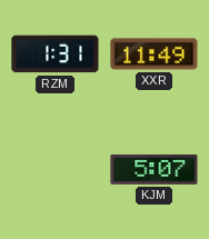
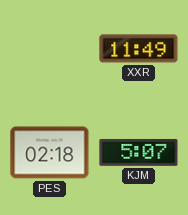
RZM: 1:31 -> none
PES: none -> 02:18
